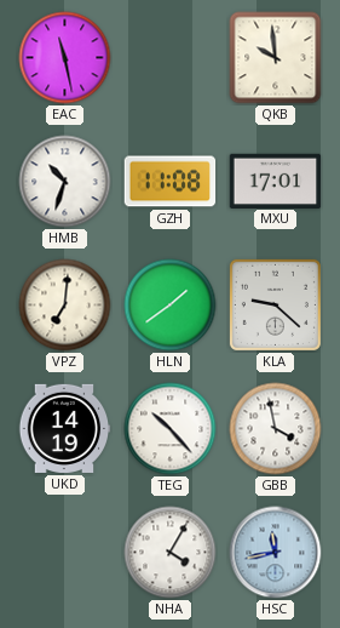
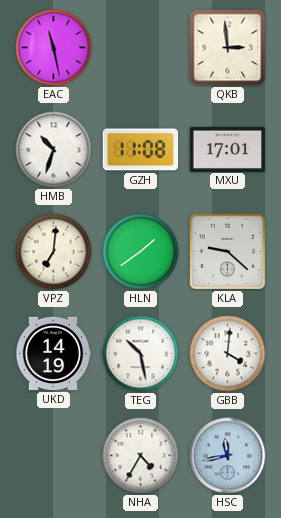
QKB: 9:59 -> 2:59
TEG: 10:23 -> 10:28
GBB: 3:58 -> 4:01
NHA: 4:05 -> 4:35
